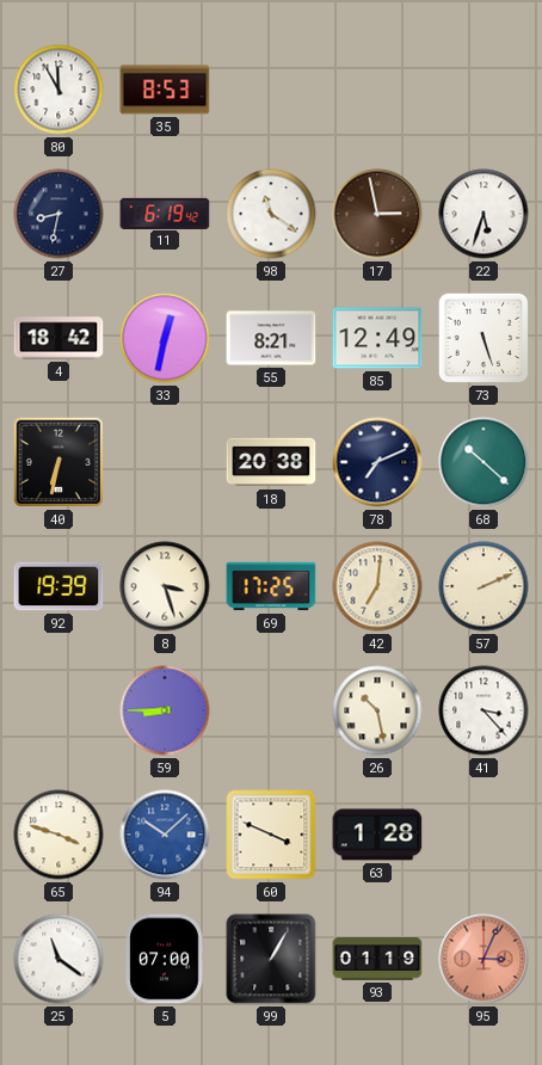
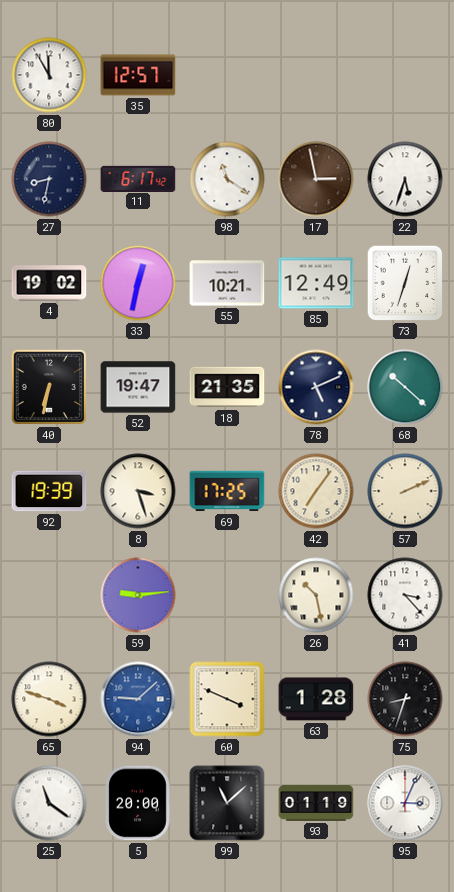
35: 8:53 -> 12:57
11: 6:19 -> 6:17
4: 18:42 -> 19:02
55: 8:21 -> 10:21
73: 5:27 -> 12:33
52: none -> 19:47
18: 20:38 -> 21:35
78: 7:11 -> 5:11
42: 7:01 -> 7:06
59: 8:45 -> 9:14
94: 10:08 -> 9:08
75: none -> 8:33
5: 07:00 -> 20:00
99: 1:05 -> 11:08
95 dial: salmon -> white
